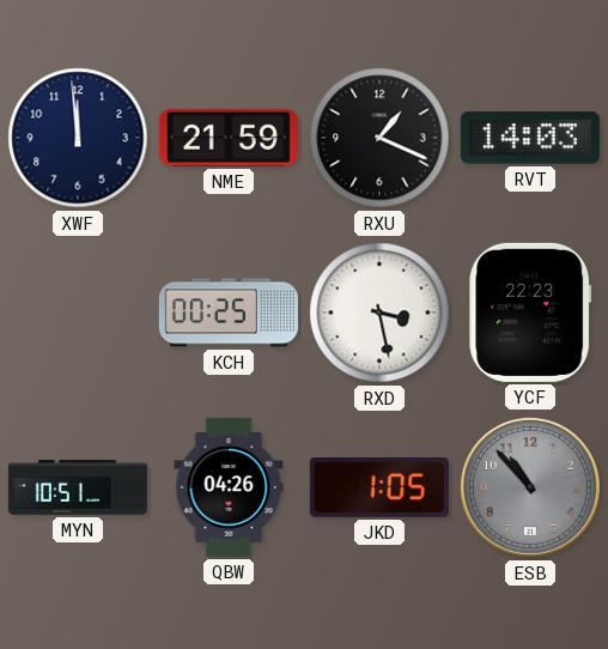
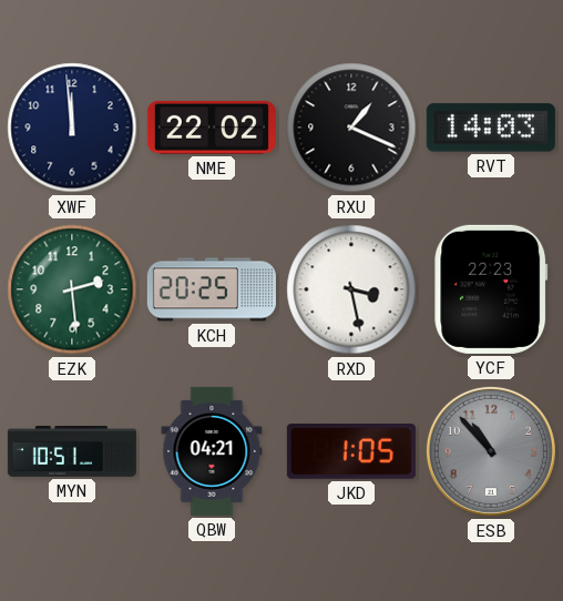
NME: 21:59 -> 22:02
EZK: none -> 2:29
KCH: 00:25 -> 20:25
QBW: 04:26 -> 04:21
